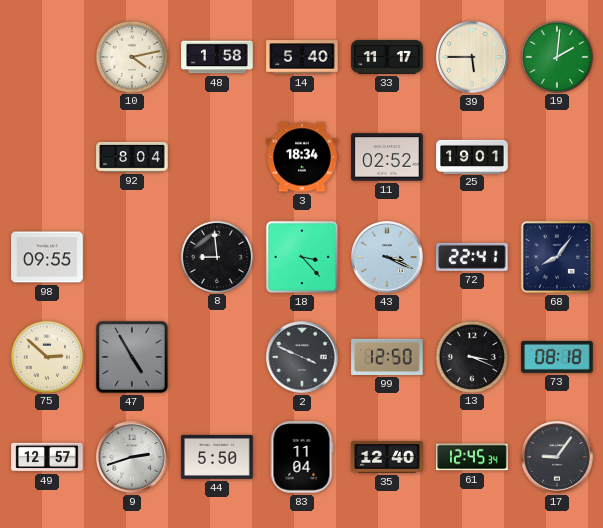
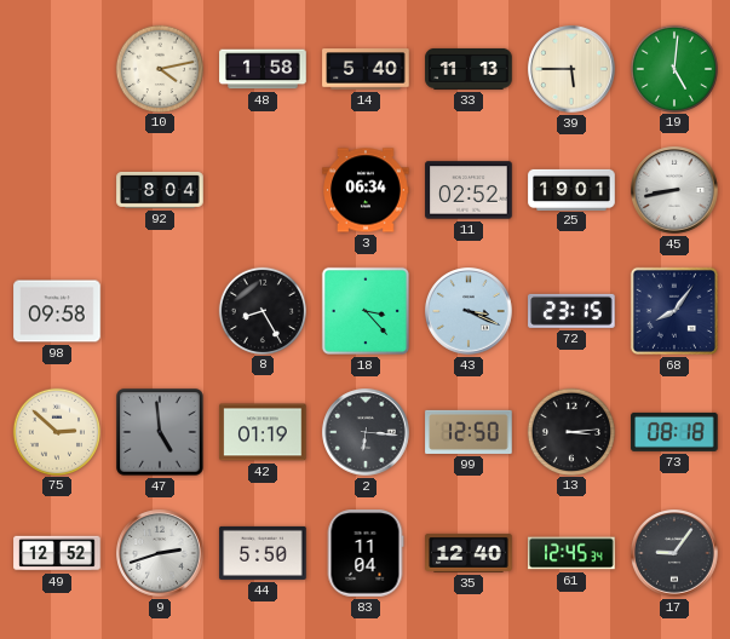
33: 11:17 -> 11:13
19: 2:01 -> 5:01
3: 18:34 -> 06:34
45: none -> 8:43
98: 09:55 -> 09:58
8: 8:59 -> 8:25
72: 22:41 -> 23:15
47: 4:55 -> 4:59
42: none -> 01:19
2: 3:49 -> 6:16
13: 3:19 -> 3:14
49: 12:57 -> 12:52
